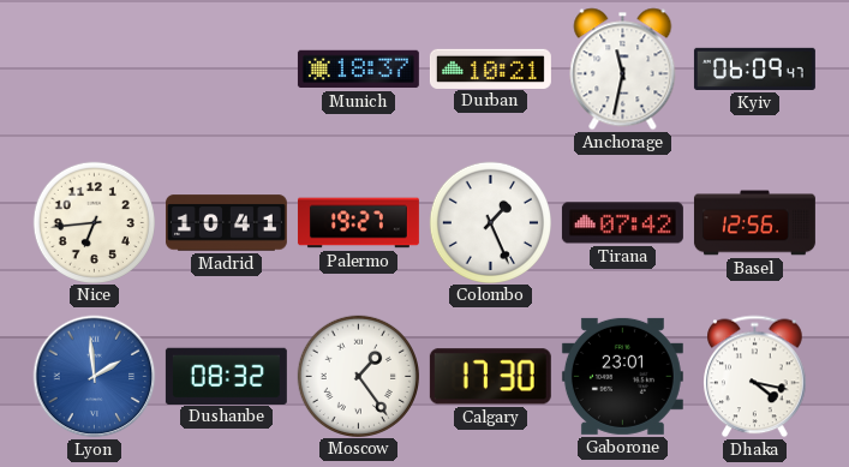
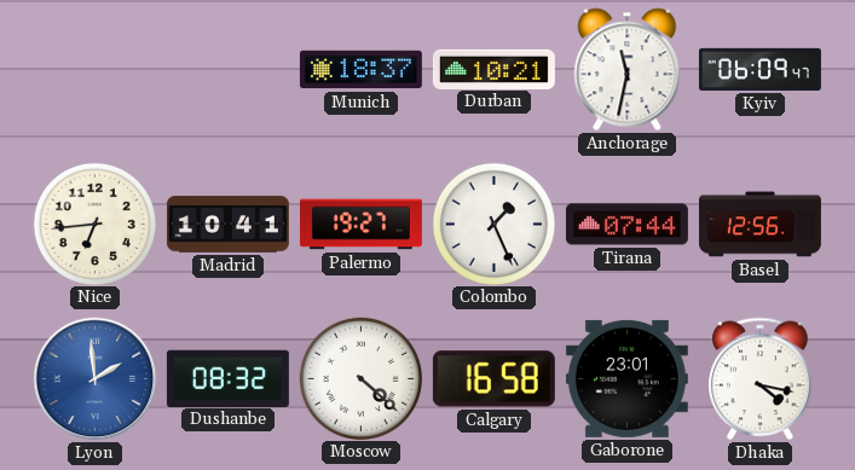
Tirana: 07:42 -> 07:44
Moscow: 1:24 -> 4:22
Calgary: 17:30 -> 16:58
